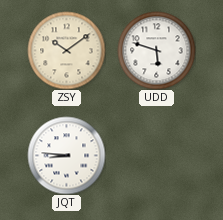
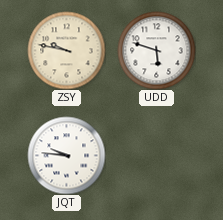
ZSY: 10:09 -> 9:47
JQT: 8:46 -> 9:46
